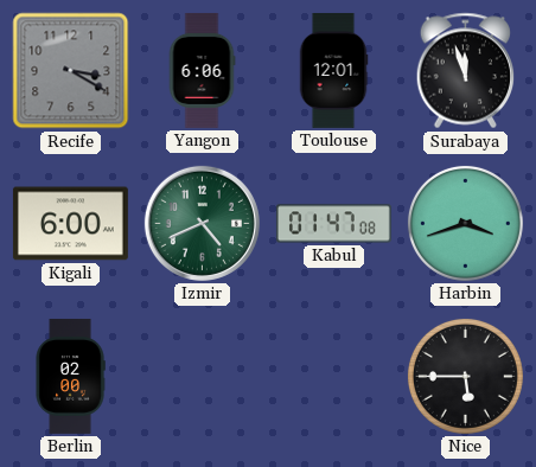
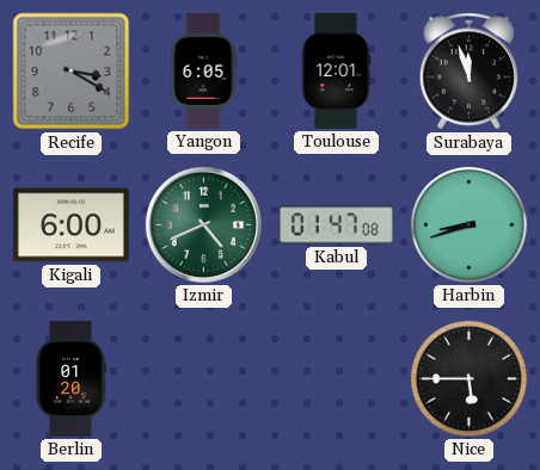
Yangon: 6:06 -> 6:05
Harbin: 3:42 -> 8:42
Berlin: 02:00 -> 01:20
